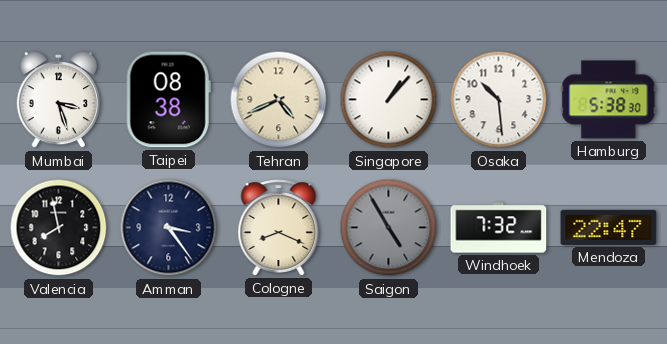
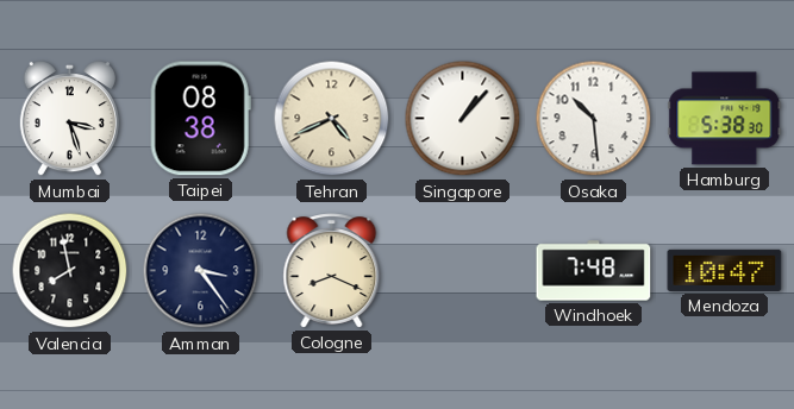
Saigon: 4:55 -> none
Windhoek: 7:32 -> 7:48
Mendoza: 22:47 -> 10:47
